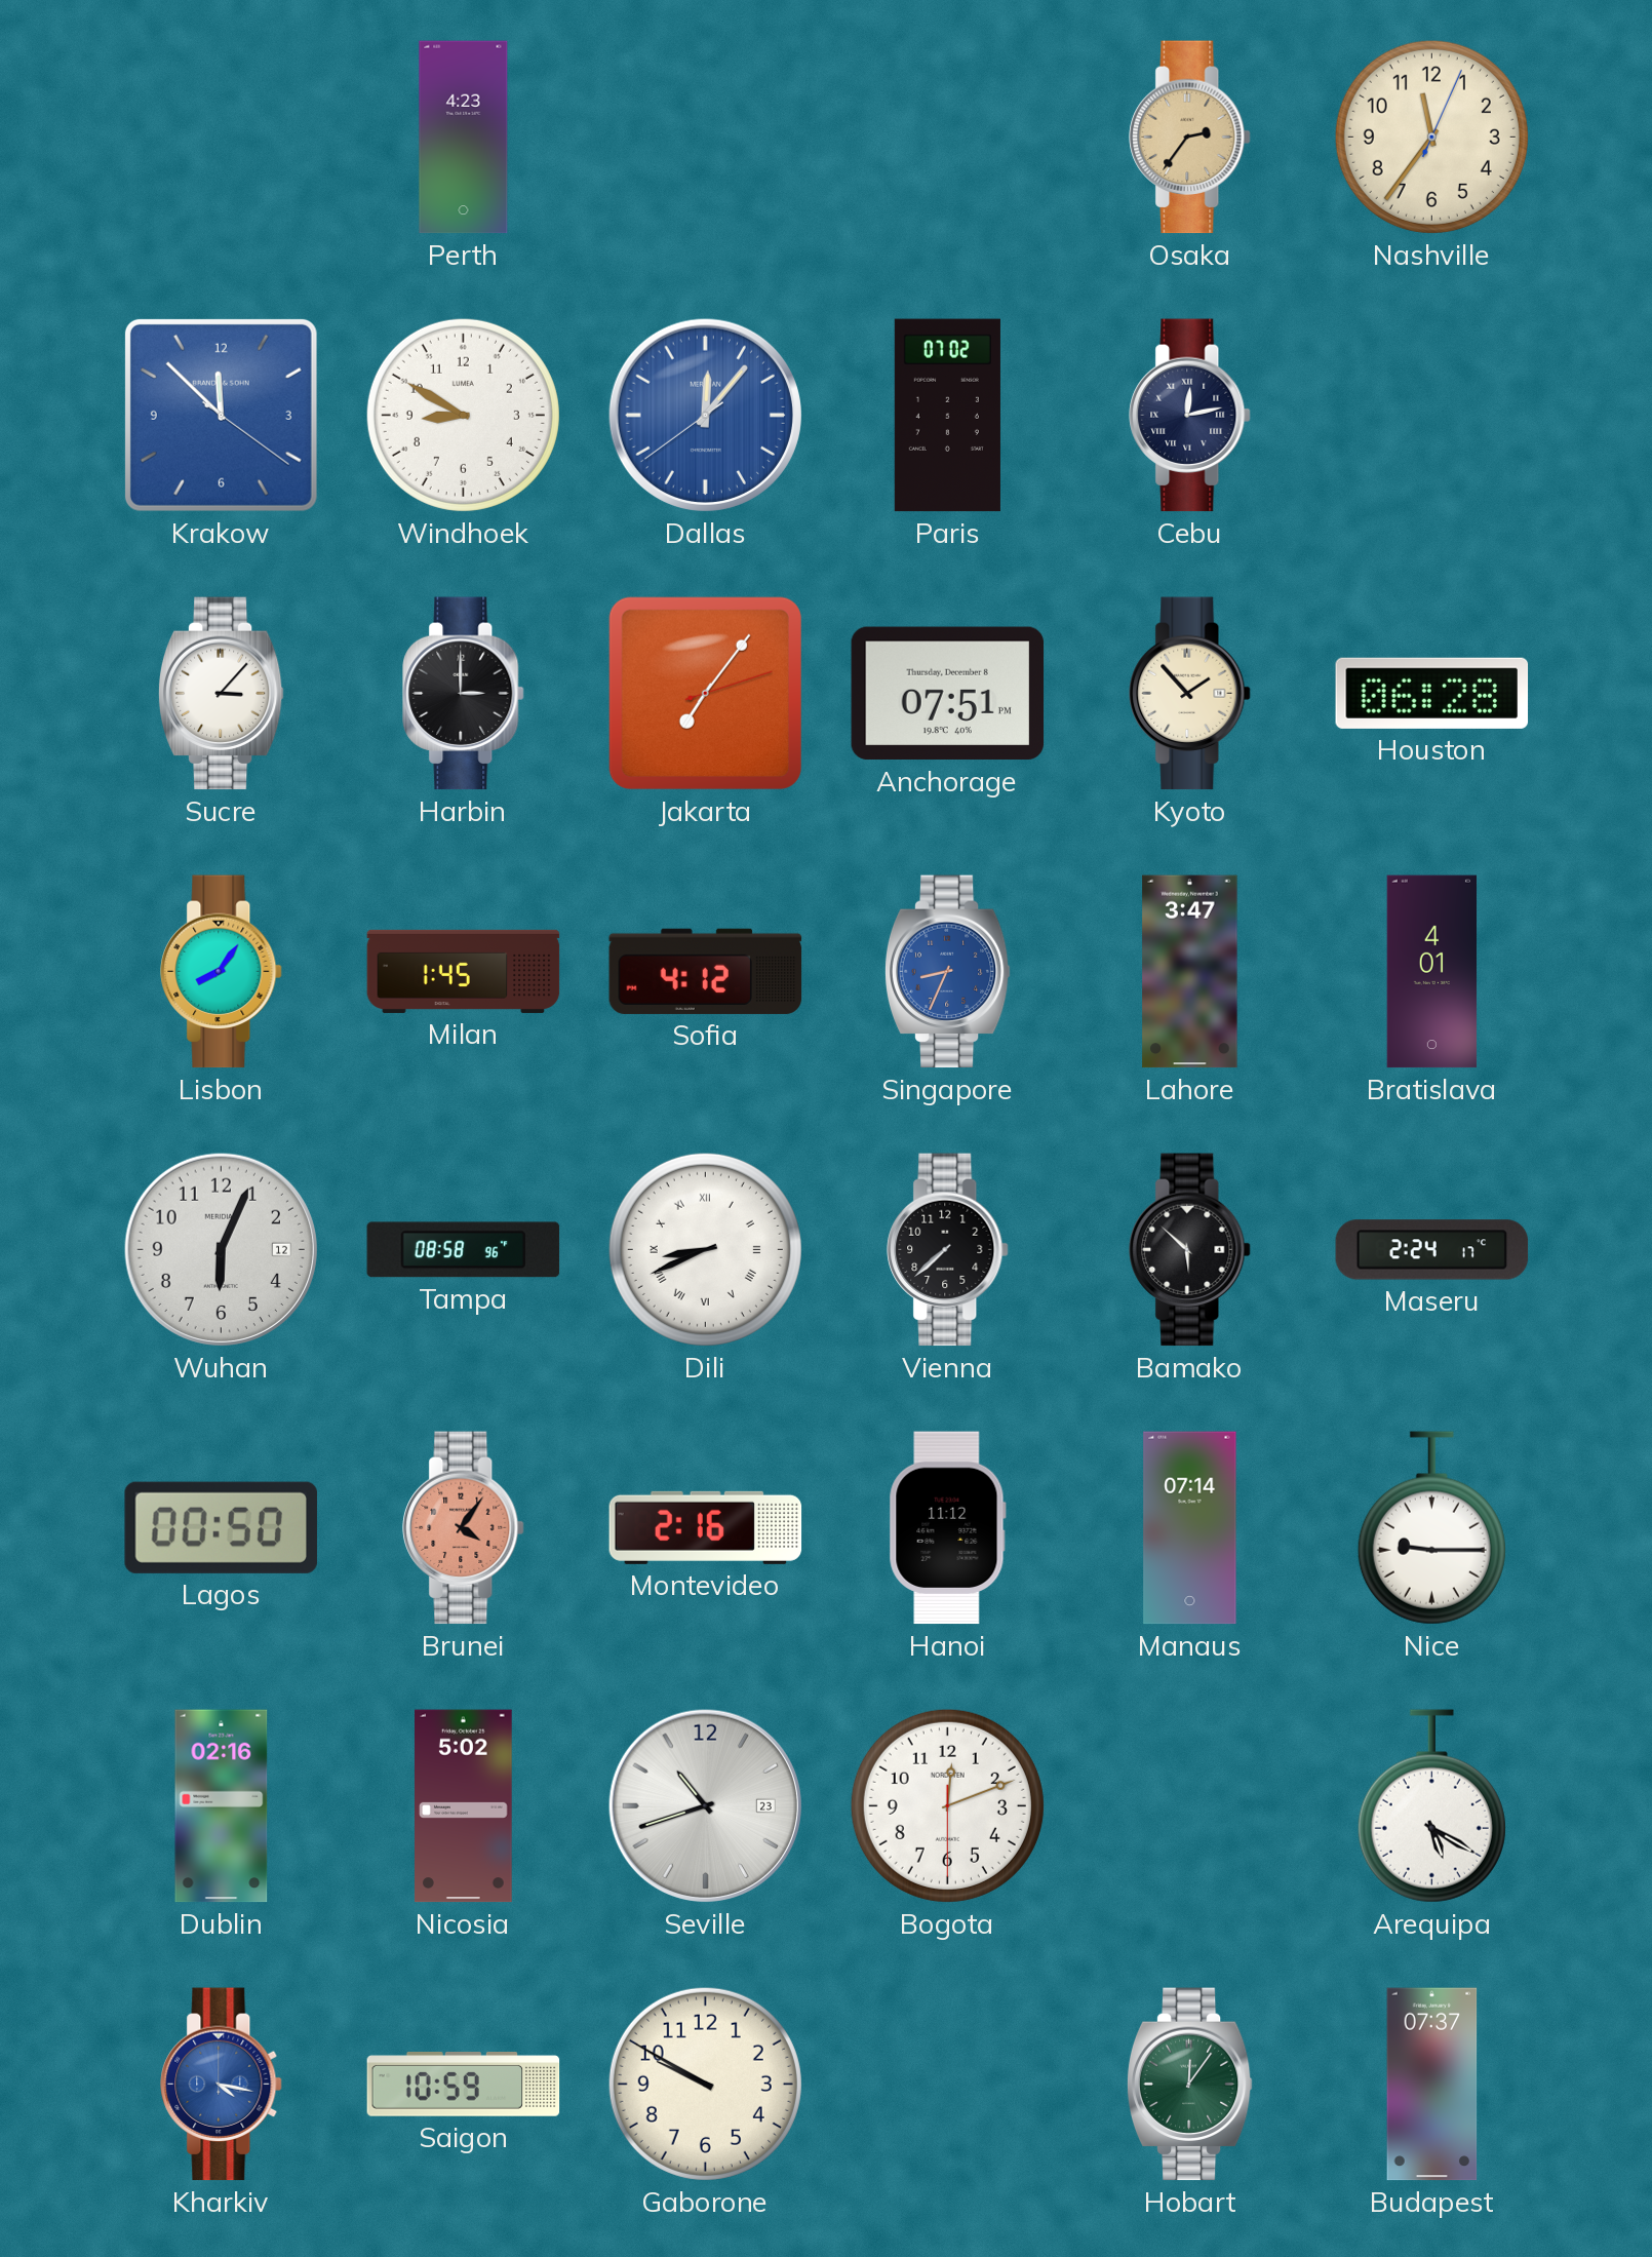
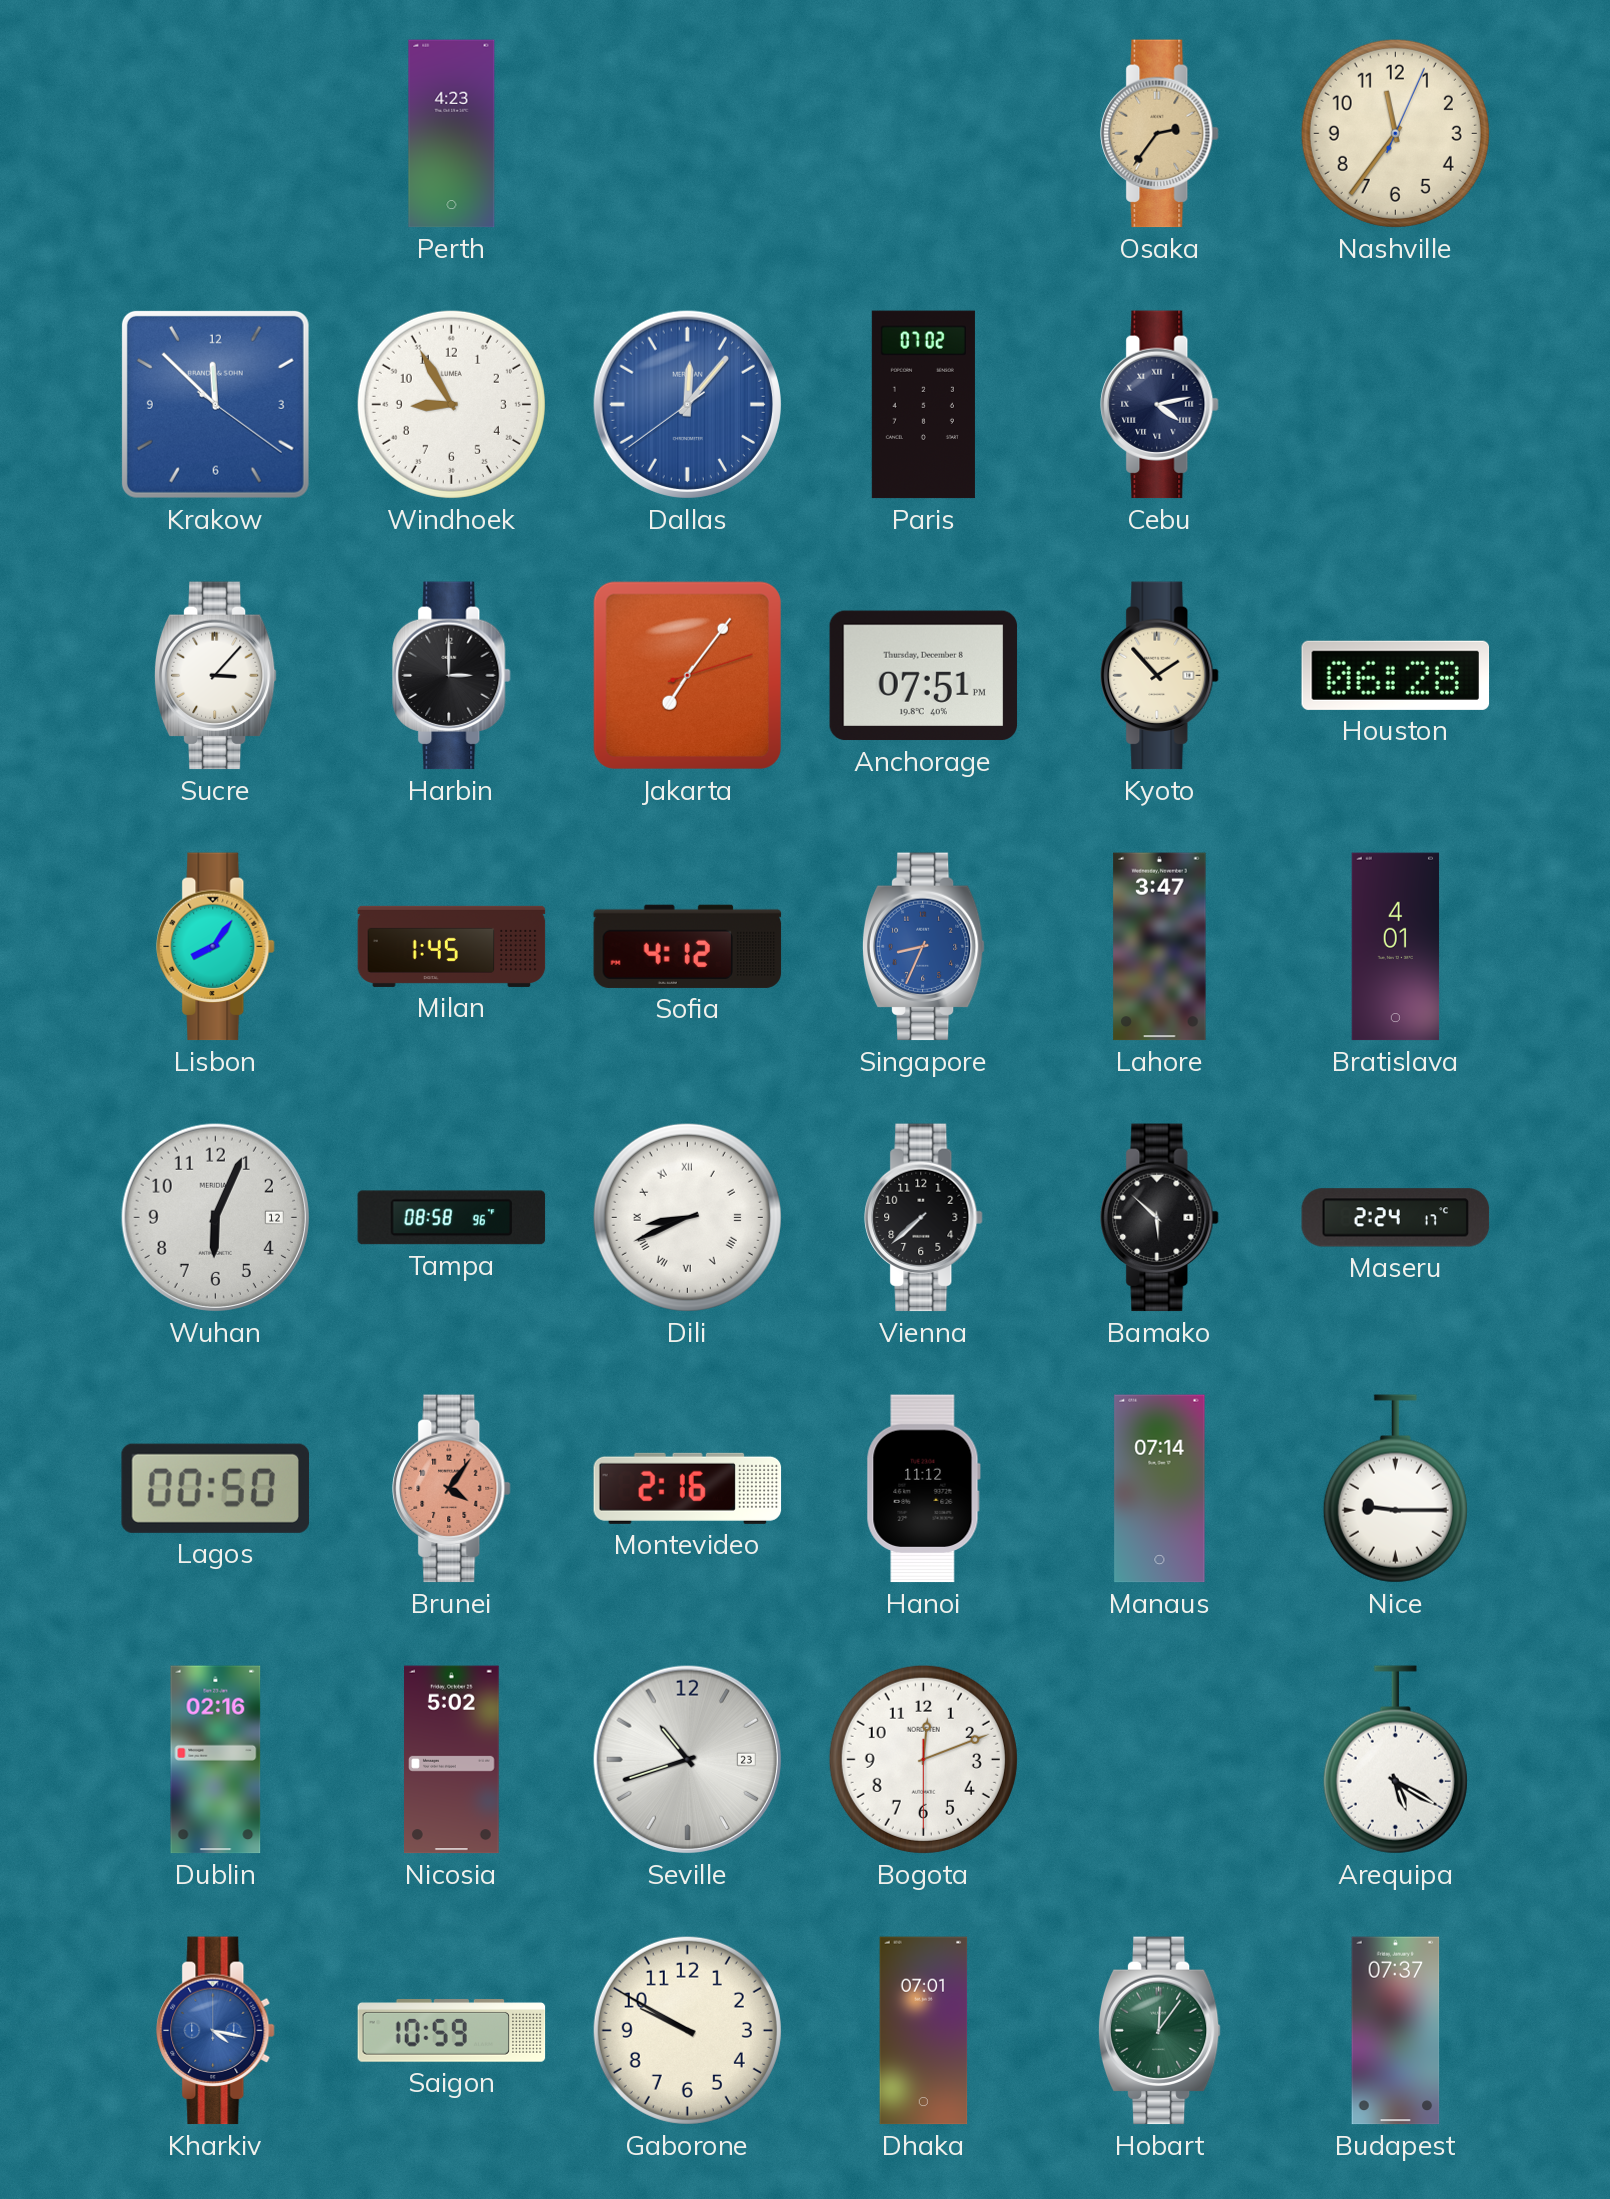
Windhoek: 8:50 -> 8:55
Cebu: 12:13 -> 4:13
Dhaka: none -> 07:01
